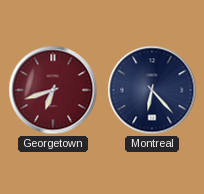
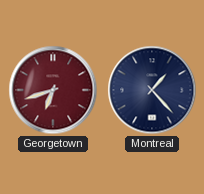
Montreal: 6:23 -> 1:23
